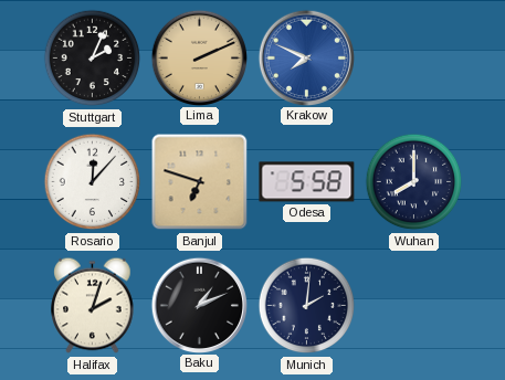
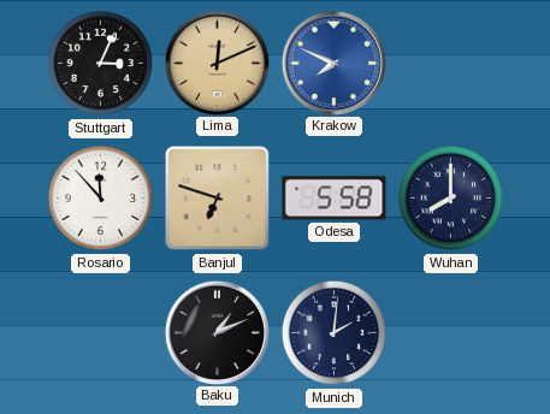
Stuttgart: 2:04 -> 3:04
Lima: 2:11 -> 12:11
Rosario: 12:07 -> 11:53
Halifax: 2:03 -> none
